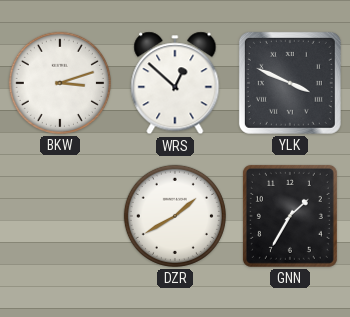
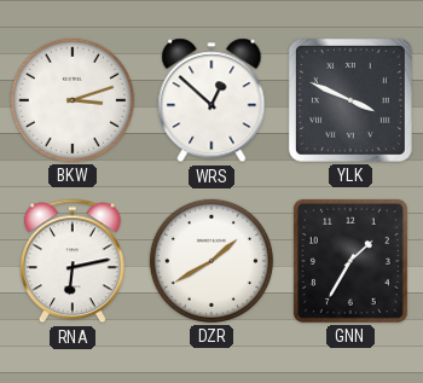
RNA: none -> 6:13
